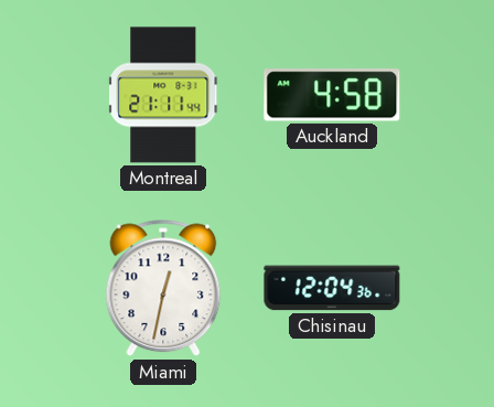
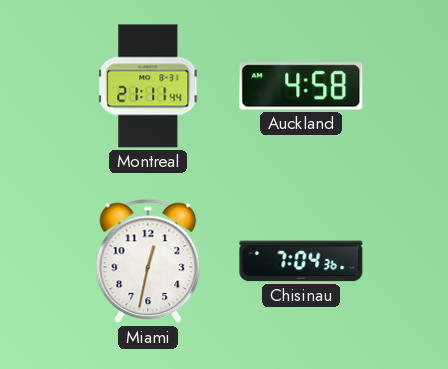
Chisinau: 12:04 -> 7:04
